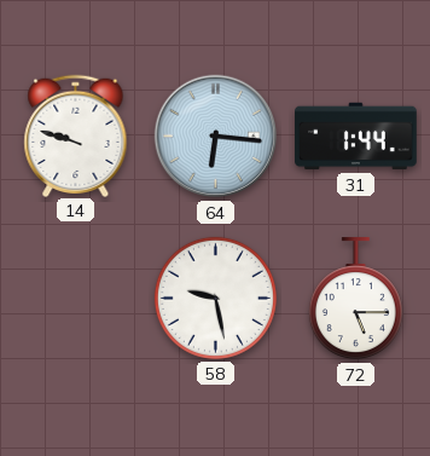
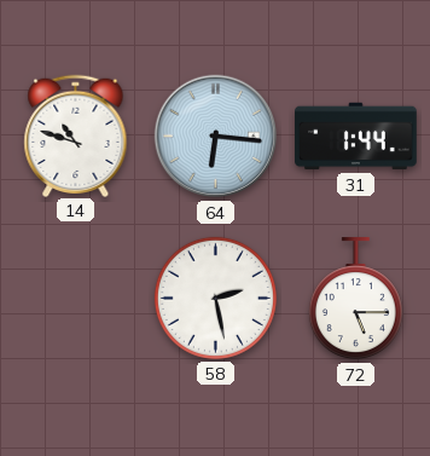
14: 9:48 -> 10:48
58: 9:28 -> 2:28
